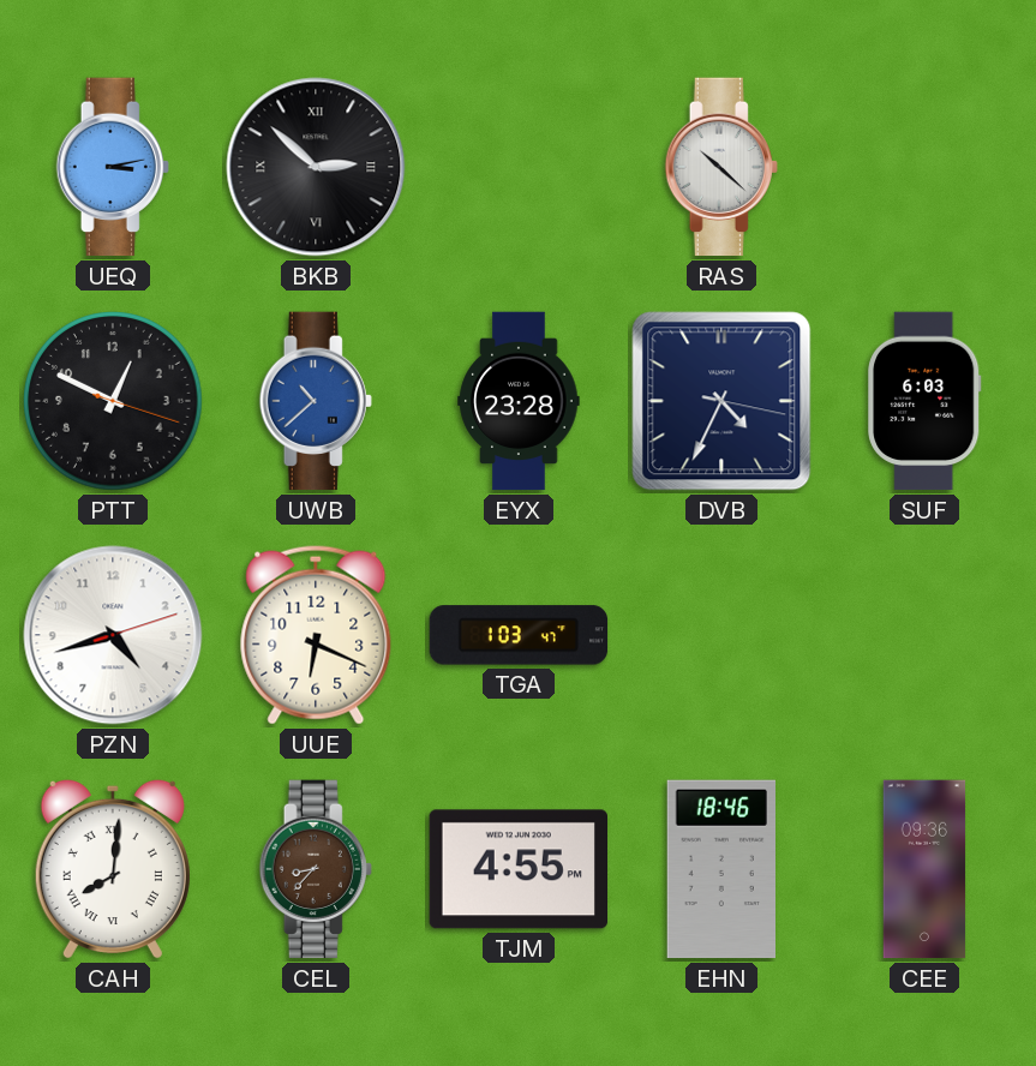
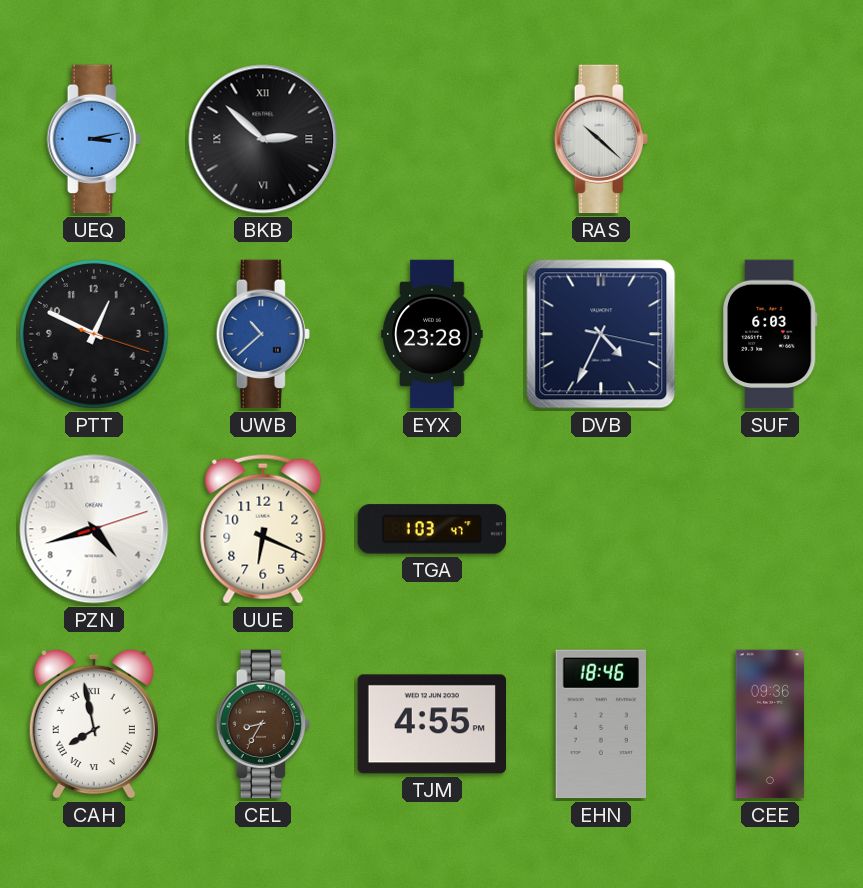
CAH: 8:01 -> 7:58
CEL: 8:37 -> 8:35
